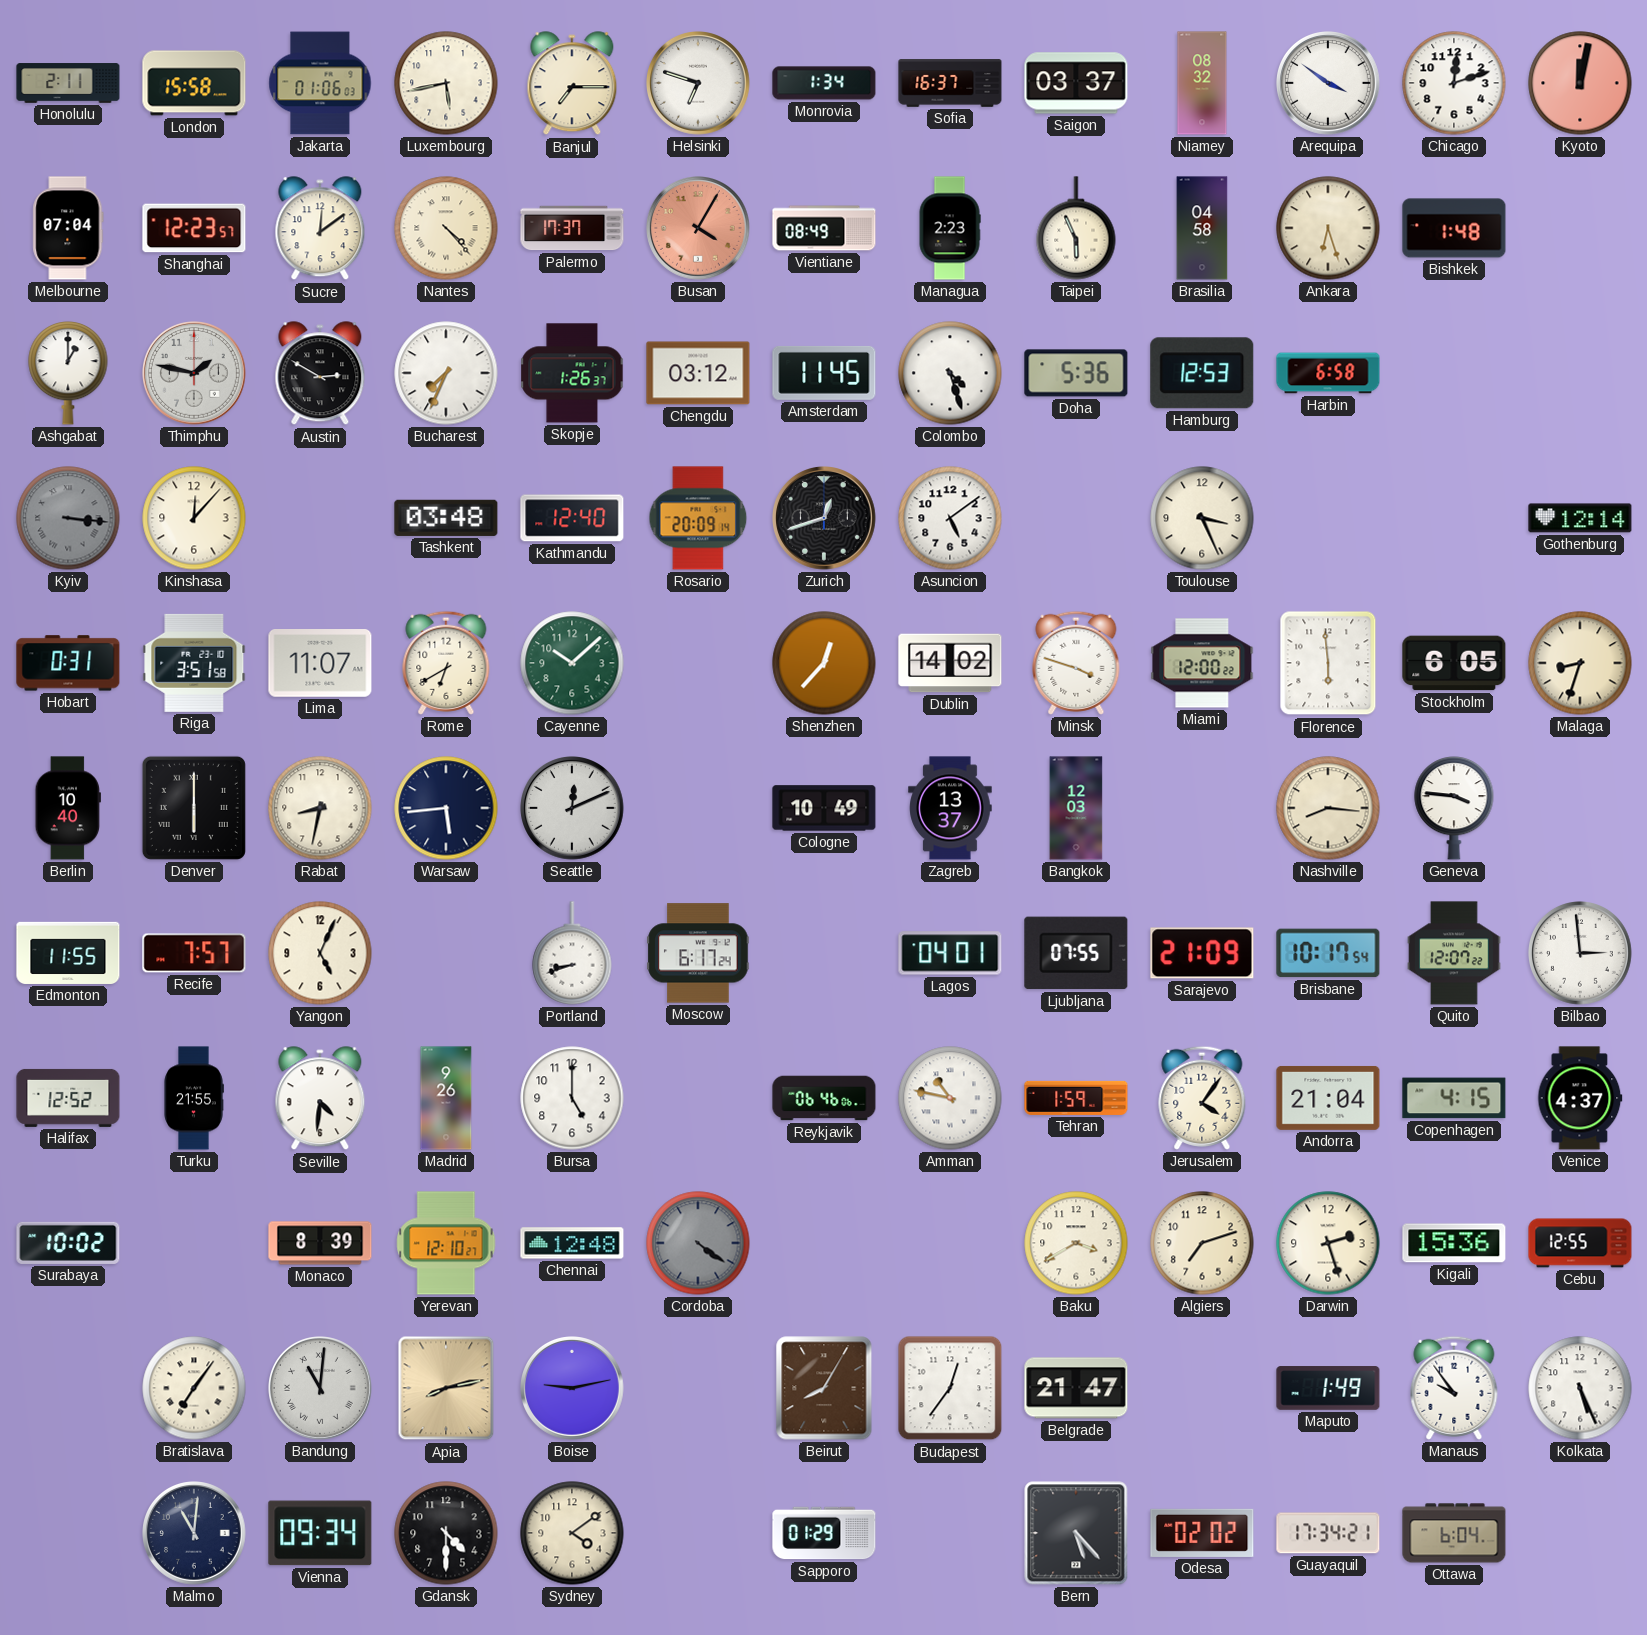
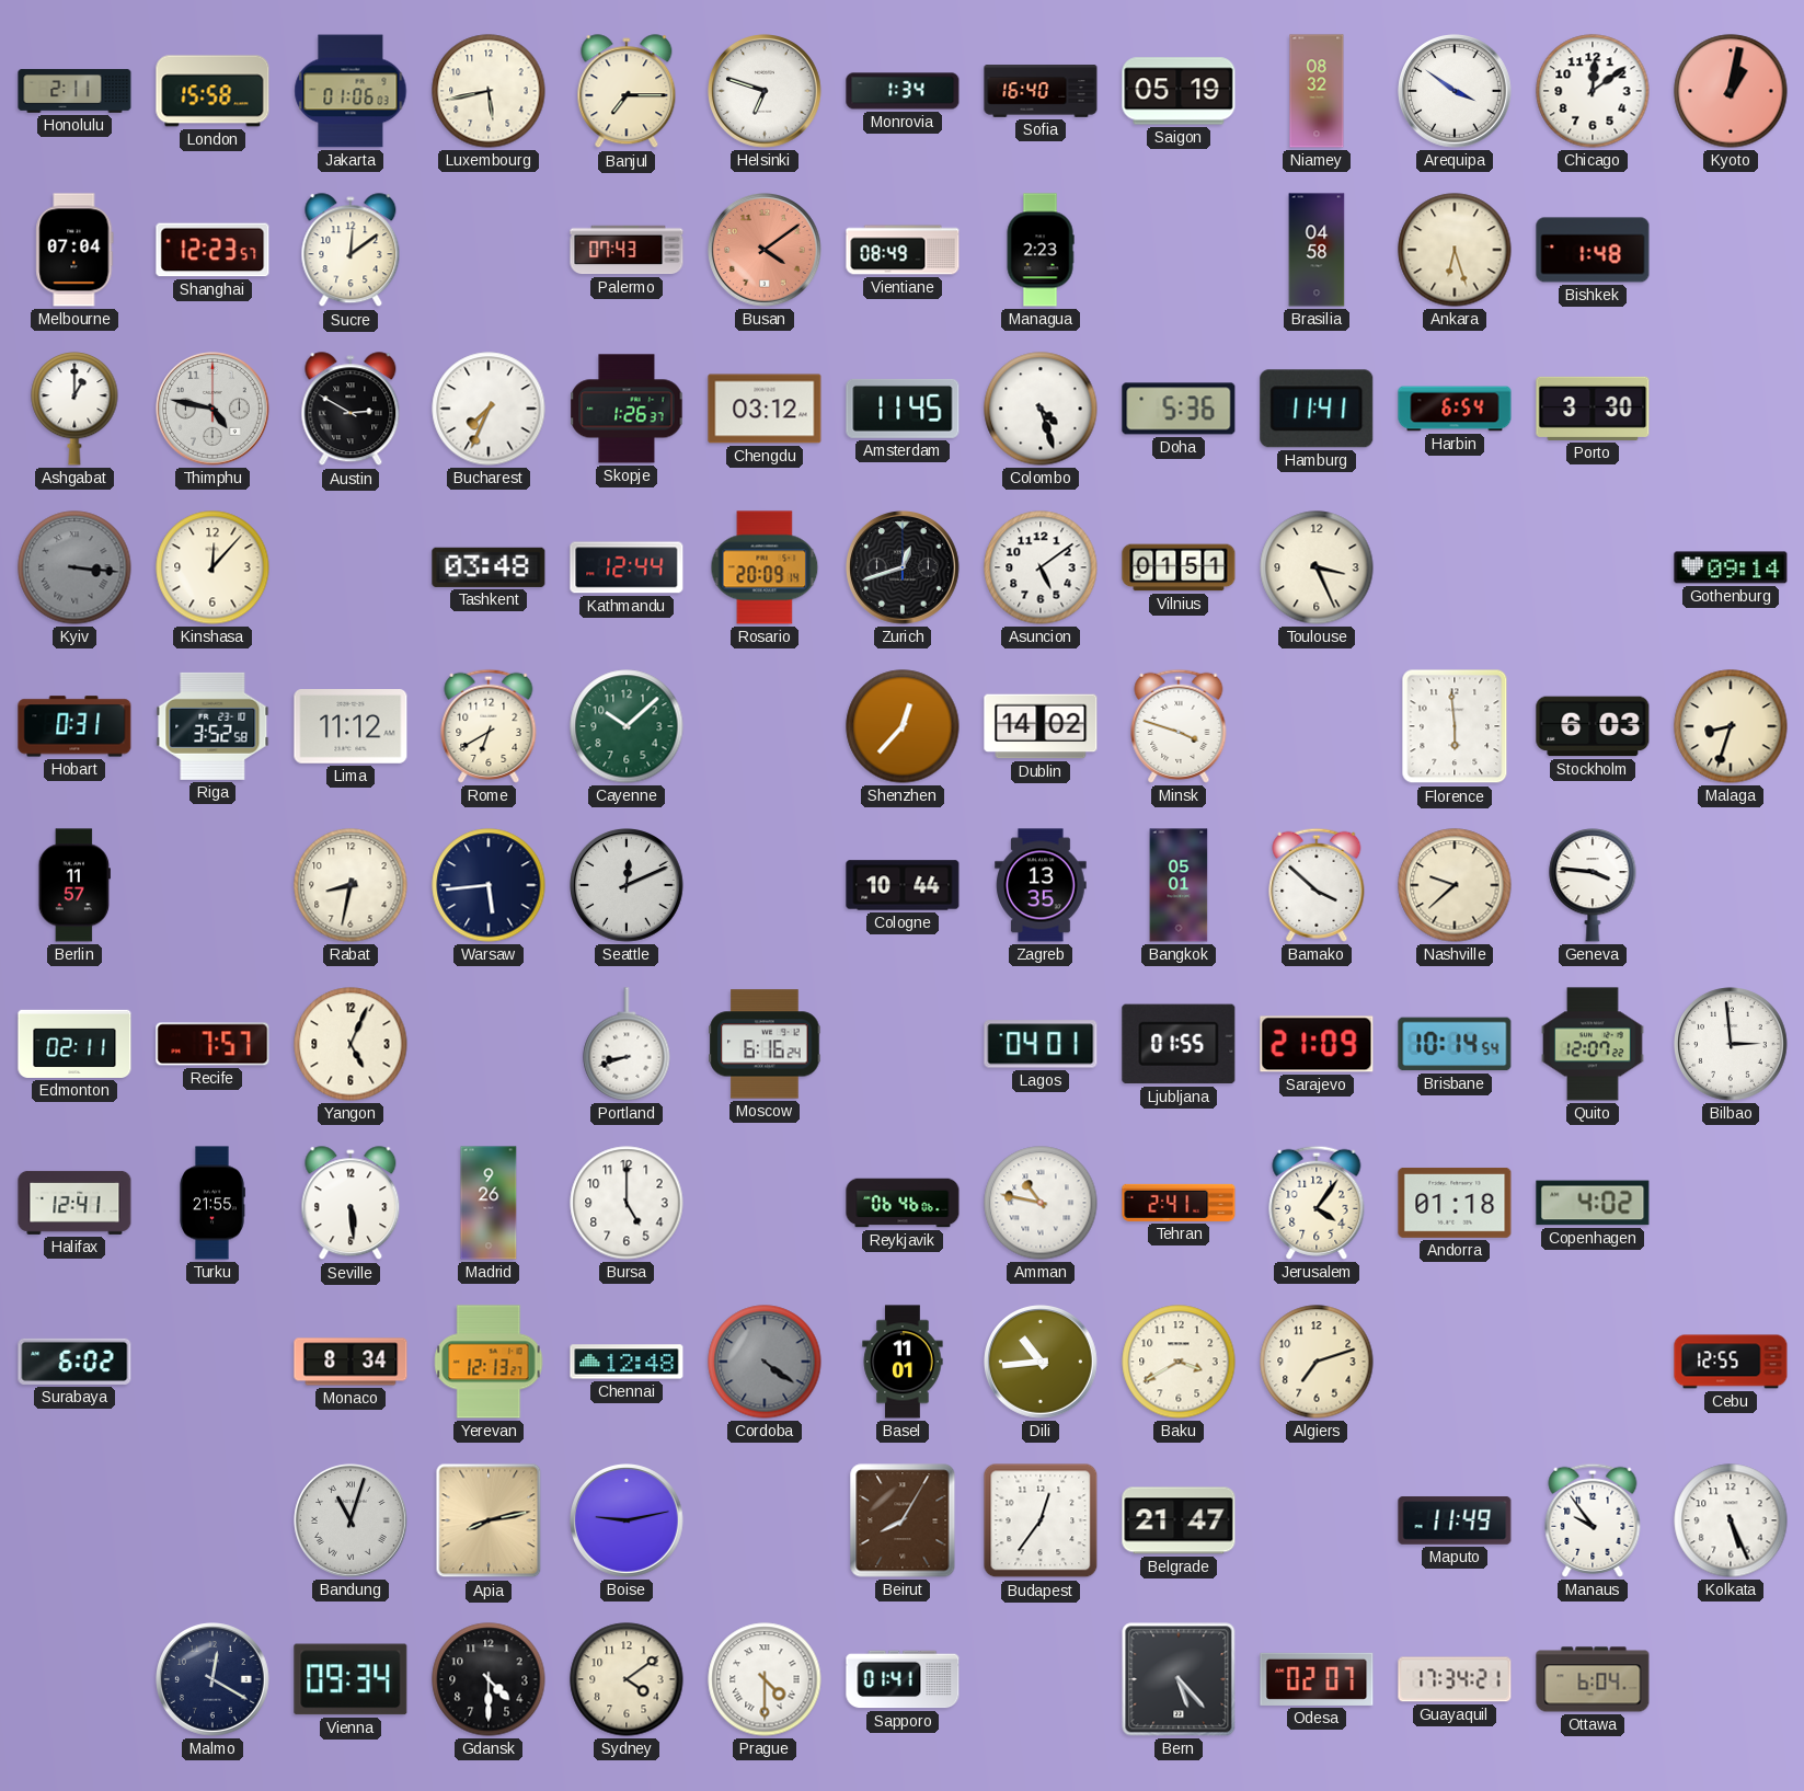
Sofia: 16:37 -> 16:40
Saigon: 03:37 -> 05:19
Chicago: 12:12 -> 12:09
Kyoto: 12:02 -> 1:02
Nantes: 4:23 -> none
Palermo: 17:37 -> 07:43
Busan: 4:05 -> 4:09
Taipei: 5:56 -> none
Thimphu: 1:47 -> 4:47
Hamburg: 12:53 -> 11:41
Harbin: 6:58 -> 6:54
Porto: none -> 3:30
Kathmandu: 12:40 -> 12:44
Vilnius: none -> 01:51
Gothenburg: 12:14 -> 09:14
Riga: 3:51 -> 3:52
Lima: 11:07 -> 11:12
Miami: 12:00 -> none
Stockholm: 6:05 -> 6:03
Berlin: 10:40 -> 11:57
Denver: 6:00 -> none
Cologne: 10:49 -> 10:44
Zagreb: 13:37 -> 13:35
Bangkok: 12:03 -> 05:01
Bamako: none -> 3:52
Nashville: 8:16 -> 9:38
Edmonton: 11:55 -> 02:11
Moscow: 6:17 -> 6:16
Ljubljana: 07:55 -> 01:55
Brisbane: 10:17 -> 10:14
Halifax: 12:52 -> 12:41
Seville: 4:31 -> 5:29
Tehran: 1:59 -> 2:41
Andorra: 21:04 -> 01:18
Copenhagen: 4:15 -> 4:02
Venice: 4:37 -> none
Surabaya: 10:02 -> 6:02
Monaco: 8:39 -> 8:34
Yerevan: 12:10 -> 12:13
Basel: none -> 11:01
Dili: none -> 10:44
Darwin: 2:27 -> none
Kigali: 15:36 -> none
Bratislava: 7:06 -> none
Bandung: 11:01 -> 11:03
Maputo: 1:49 -> 11:49
Malmo: 11:01 -> 12:20
Prague: none -> 4:30
Sapporo: 01:29 -> 01:41
Odesa: 02:02 -> 02:07
